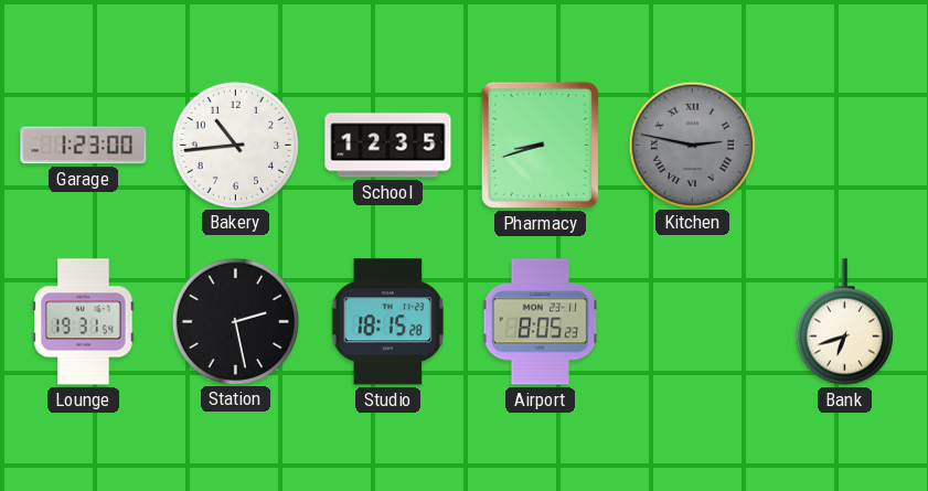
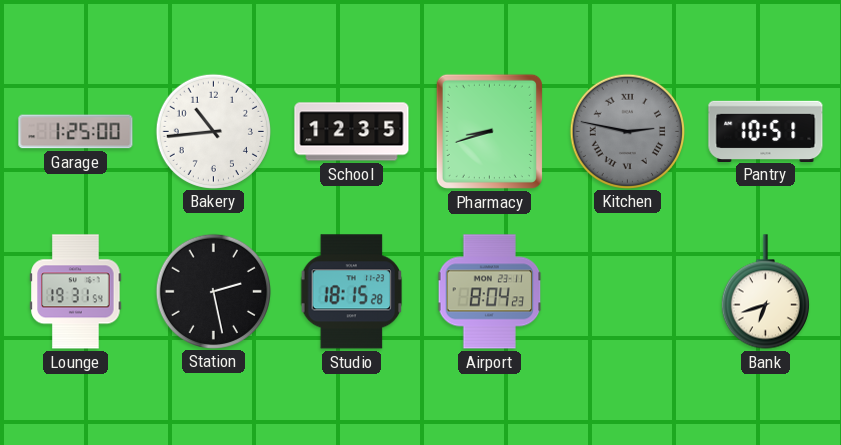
Garage: 1:23 -> 1:25
Pantry: none -> 10:51
Airport: 8:05 -> 8:04
